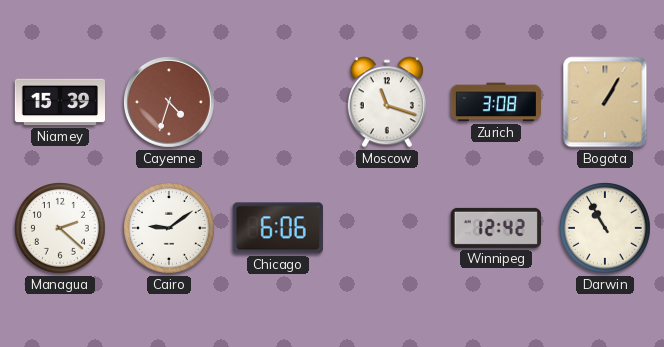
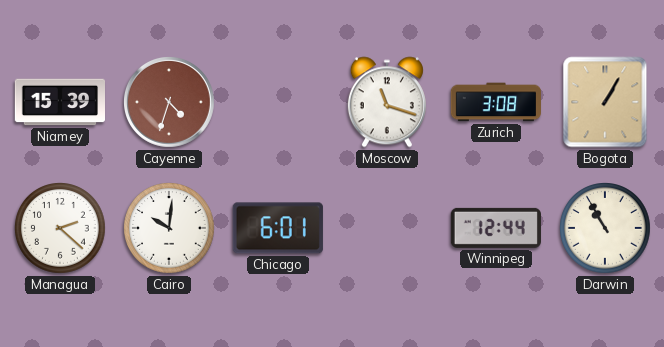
Cairo: 9:09 -> 10:01
Chicago: 6:06 -> 6:01
Winnipeg: 12:42 -> 12:44
